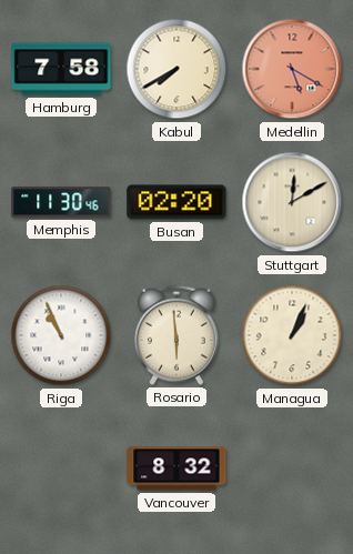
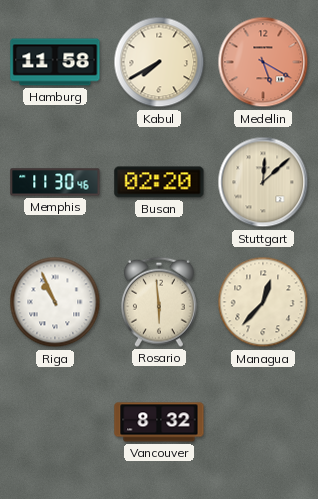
Hamburg: 7:58 -> 11:58
Stuttgart: 12:10 -> 12:08
Managua: 1:04 -> 12:37
